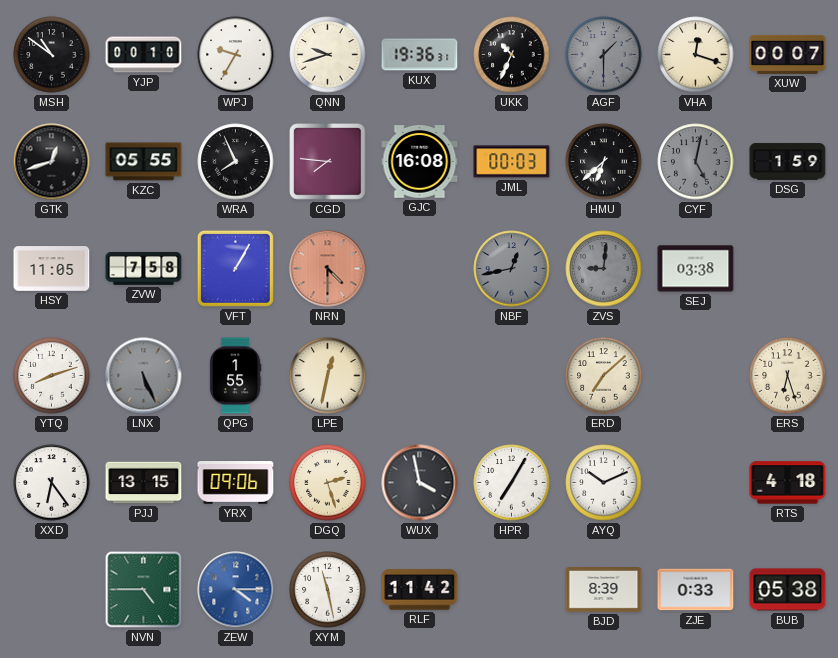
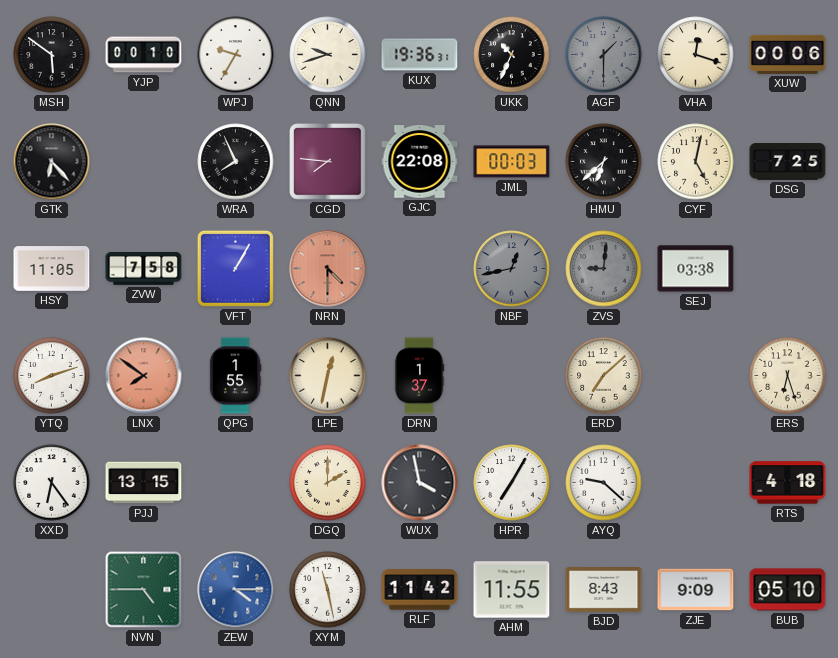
MSH: 10:51 -> 5:51
XUW: 00:07 -> 00:06
GTK: 12:42 -> 6:23
KZC: 05:55 -> none
GJC: 16:08 -> 22:08
CYF dial: grey -> cream
DSG: 1:59 -> 7:25
LNX: 5:26 -> 7:51
LNX dial: grey -> salmon
DRN: none -> 1:37
YRX: 09:06 -> none
DGQ: 2:27 -> 2:00
AYQ: 10:11 -> 9:22
AHM: none -> 11:55
BJD: 8:39 -> 8:43
ZJE: 0:33 -> 9:09
BUB: 05:38 -> 05:10
